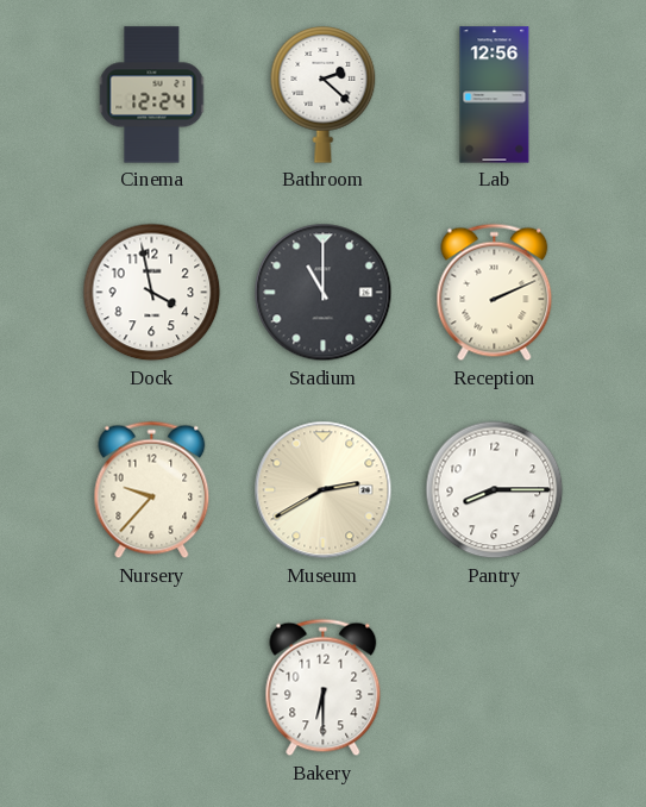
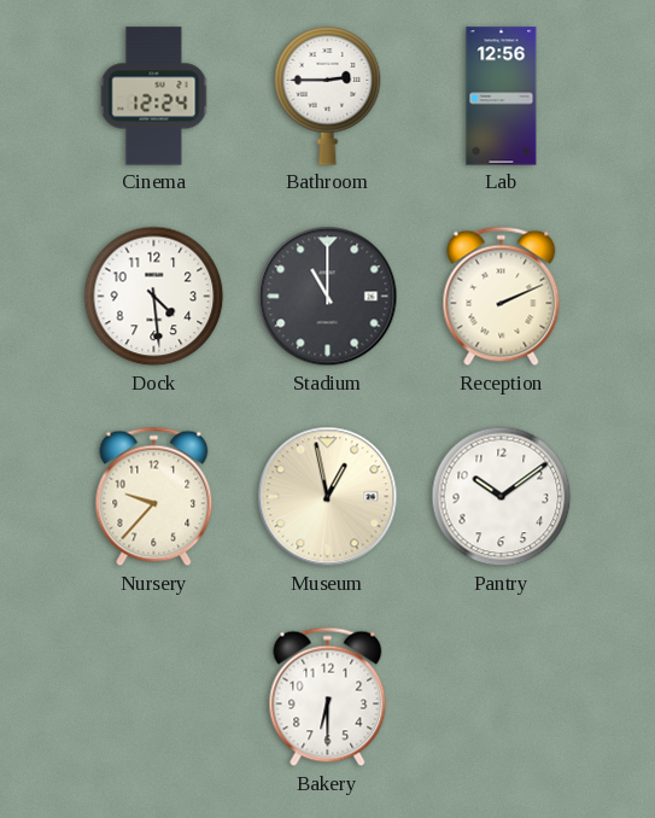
Bathroom: 2:22 -> 2:45
Dock: 3:58 -> 4:29
Museum: 2:40 -> 12:58
Pantry: 8:15 -> 10:09
